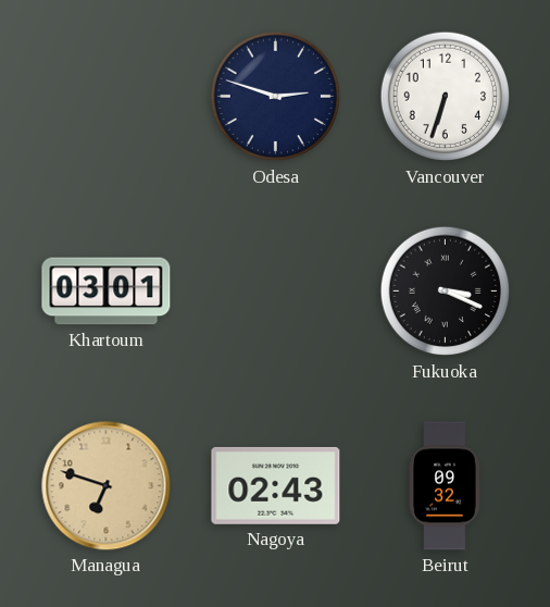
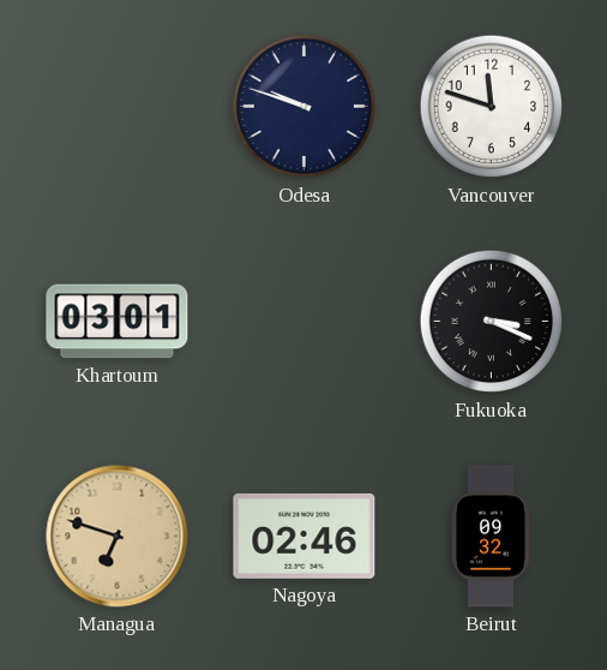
Odesa: 2:48 -> 9:48
Vancouver: 6:33 -> 11:48
Nagoya: 02:43 -> 02:46
